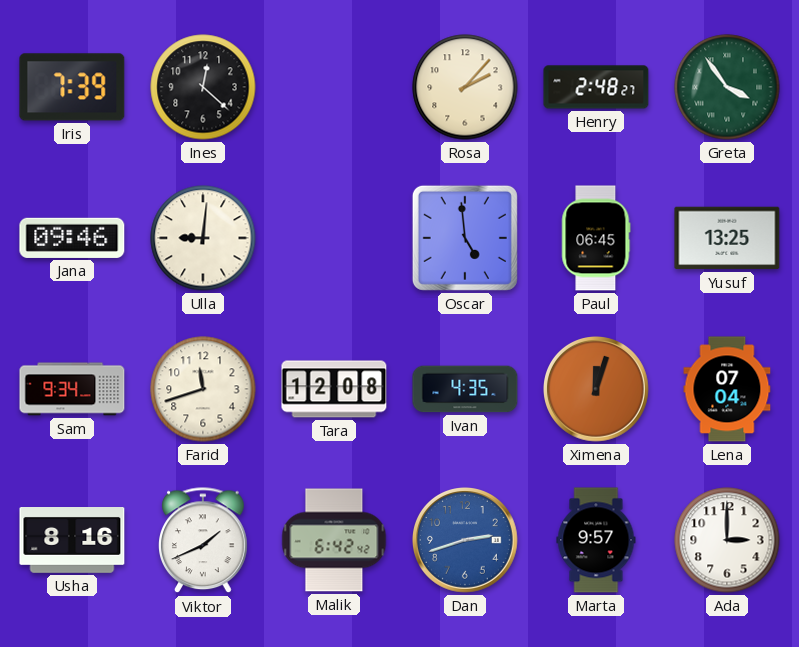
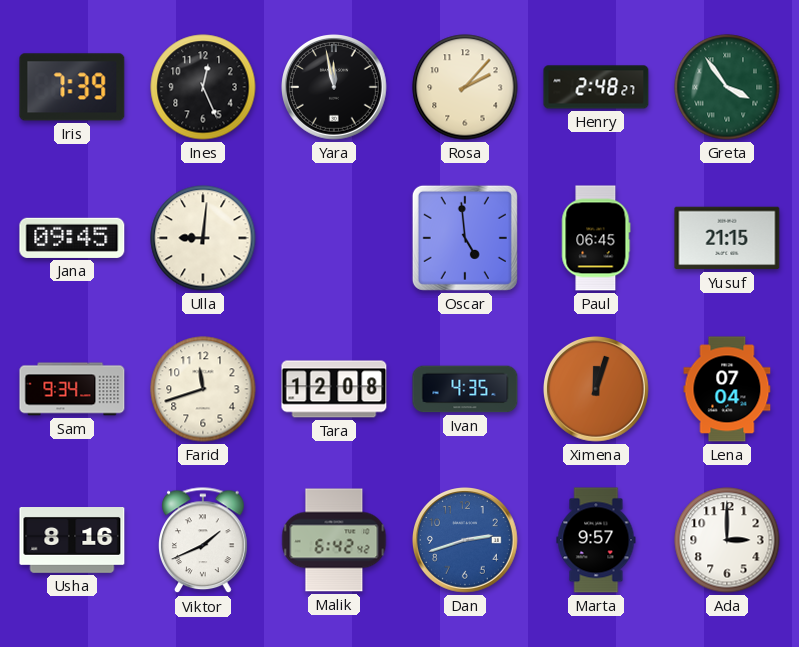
Ines: 12:22 -> 12:26
Yara: none -> 11:58
Jana: 09:46 -> 09:45
Yusuf: 13:25 -> 21:15
